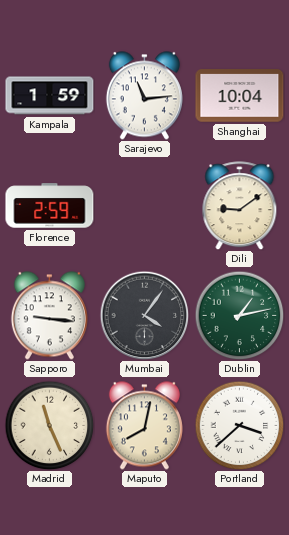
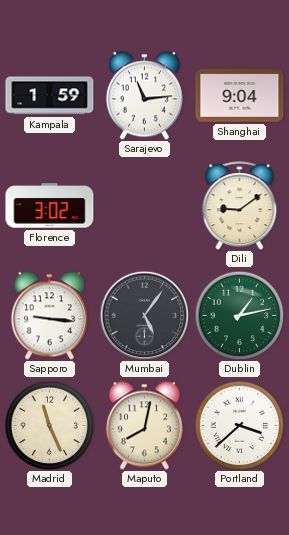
Shanghai: 10:04 -> 9:04
Florence: 2:59 -> 3:02
Mumbai: 4:06 -> 5:06
